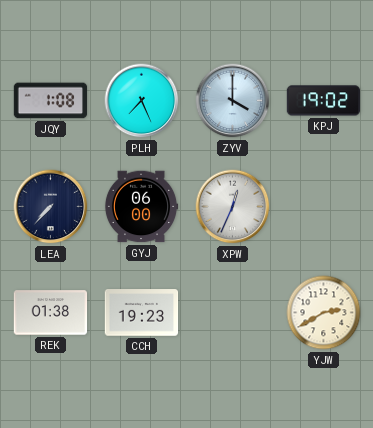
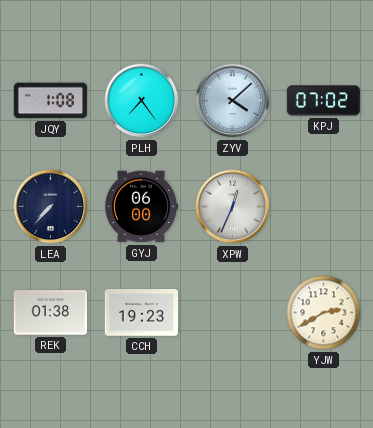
PLH: 7:26 -> 7:24
ZYV: 4:00 -> 4:08
KPJ: 19:02 -> 07:02
